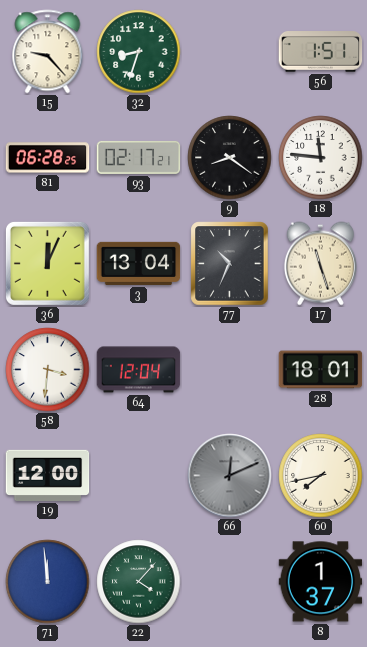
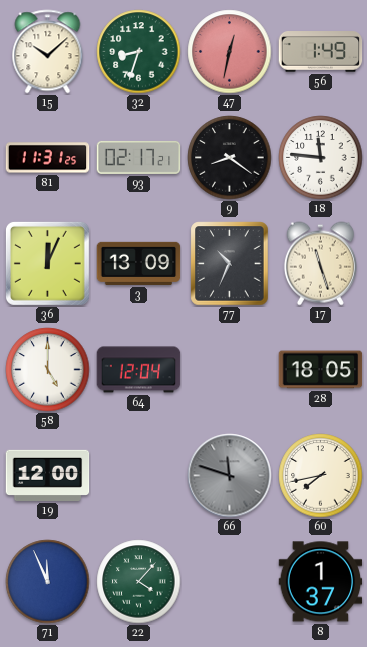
15: 9:23 -> 10:08
47: none -> 12:32
56: 1:51 -> 1:49
81: 06:28 -> 11:31
3: 13:04 -> 13:09
58: 3:31 -> 5:00
28: 18:01 -> 18:05
66: 12:11 -> 11:48
71: 11:59 -> 11:56
